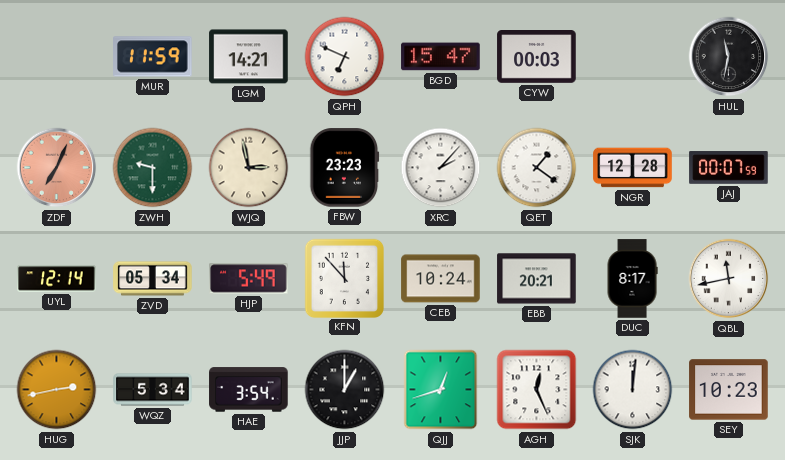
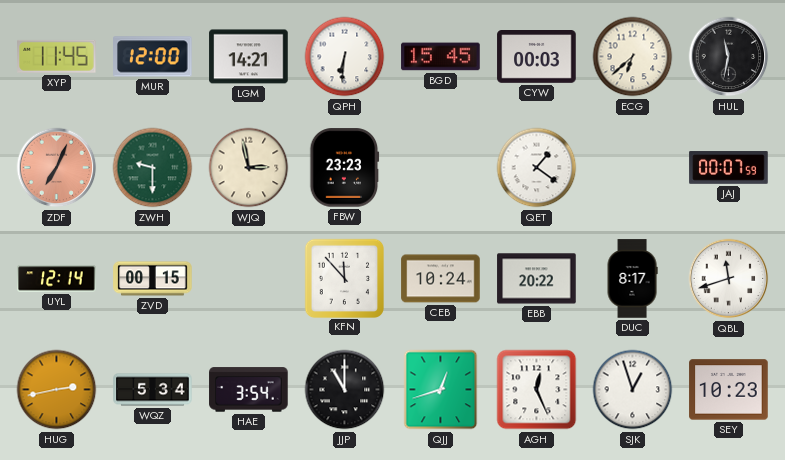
XYP: none -> 11:45
MUR: 11:59 -> 12:00
QPH: 6:49 -> 6:31
BGD: 15:47 -> 15:45
ECG: none -> 6:38
XRC: 2:07 -> none
NGR: 12:28 -> none
ZVD: 05:34 -> 00:15
HJP: 5:49 -> none
EBB: 20:21 -> 20:22
QBL: 11:43 -> 11:42
JJP: 1:00 -> 11:00
SJK: 12:01 -> 12:57
